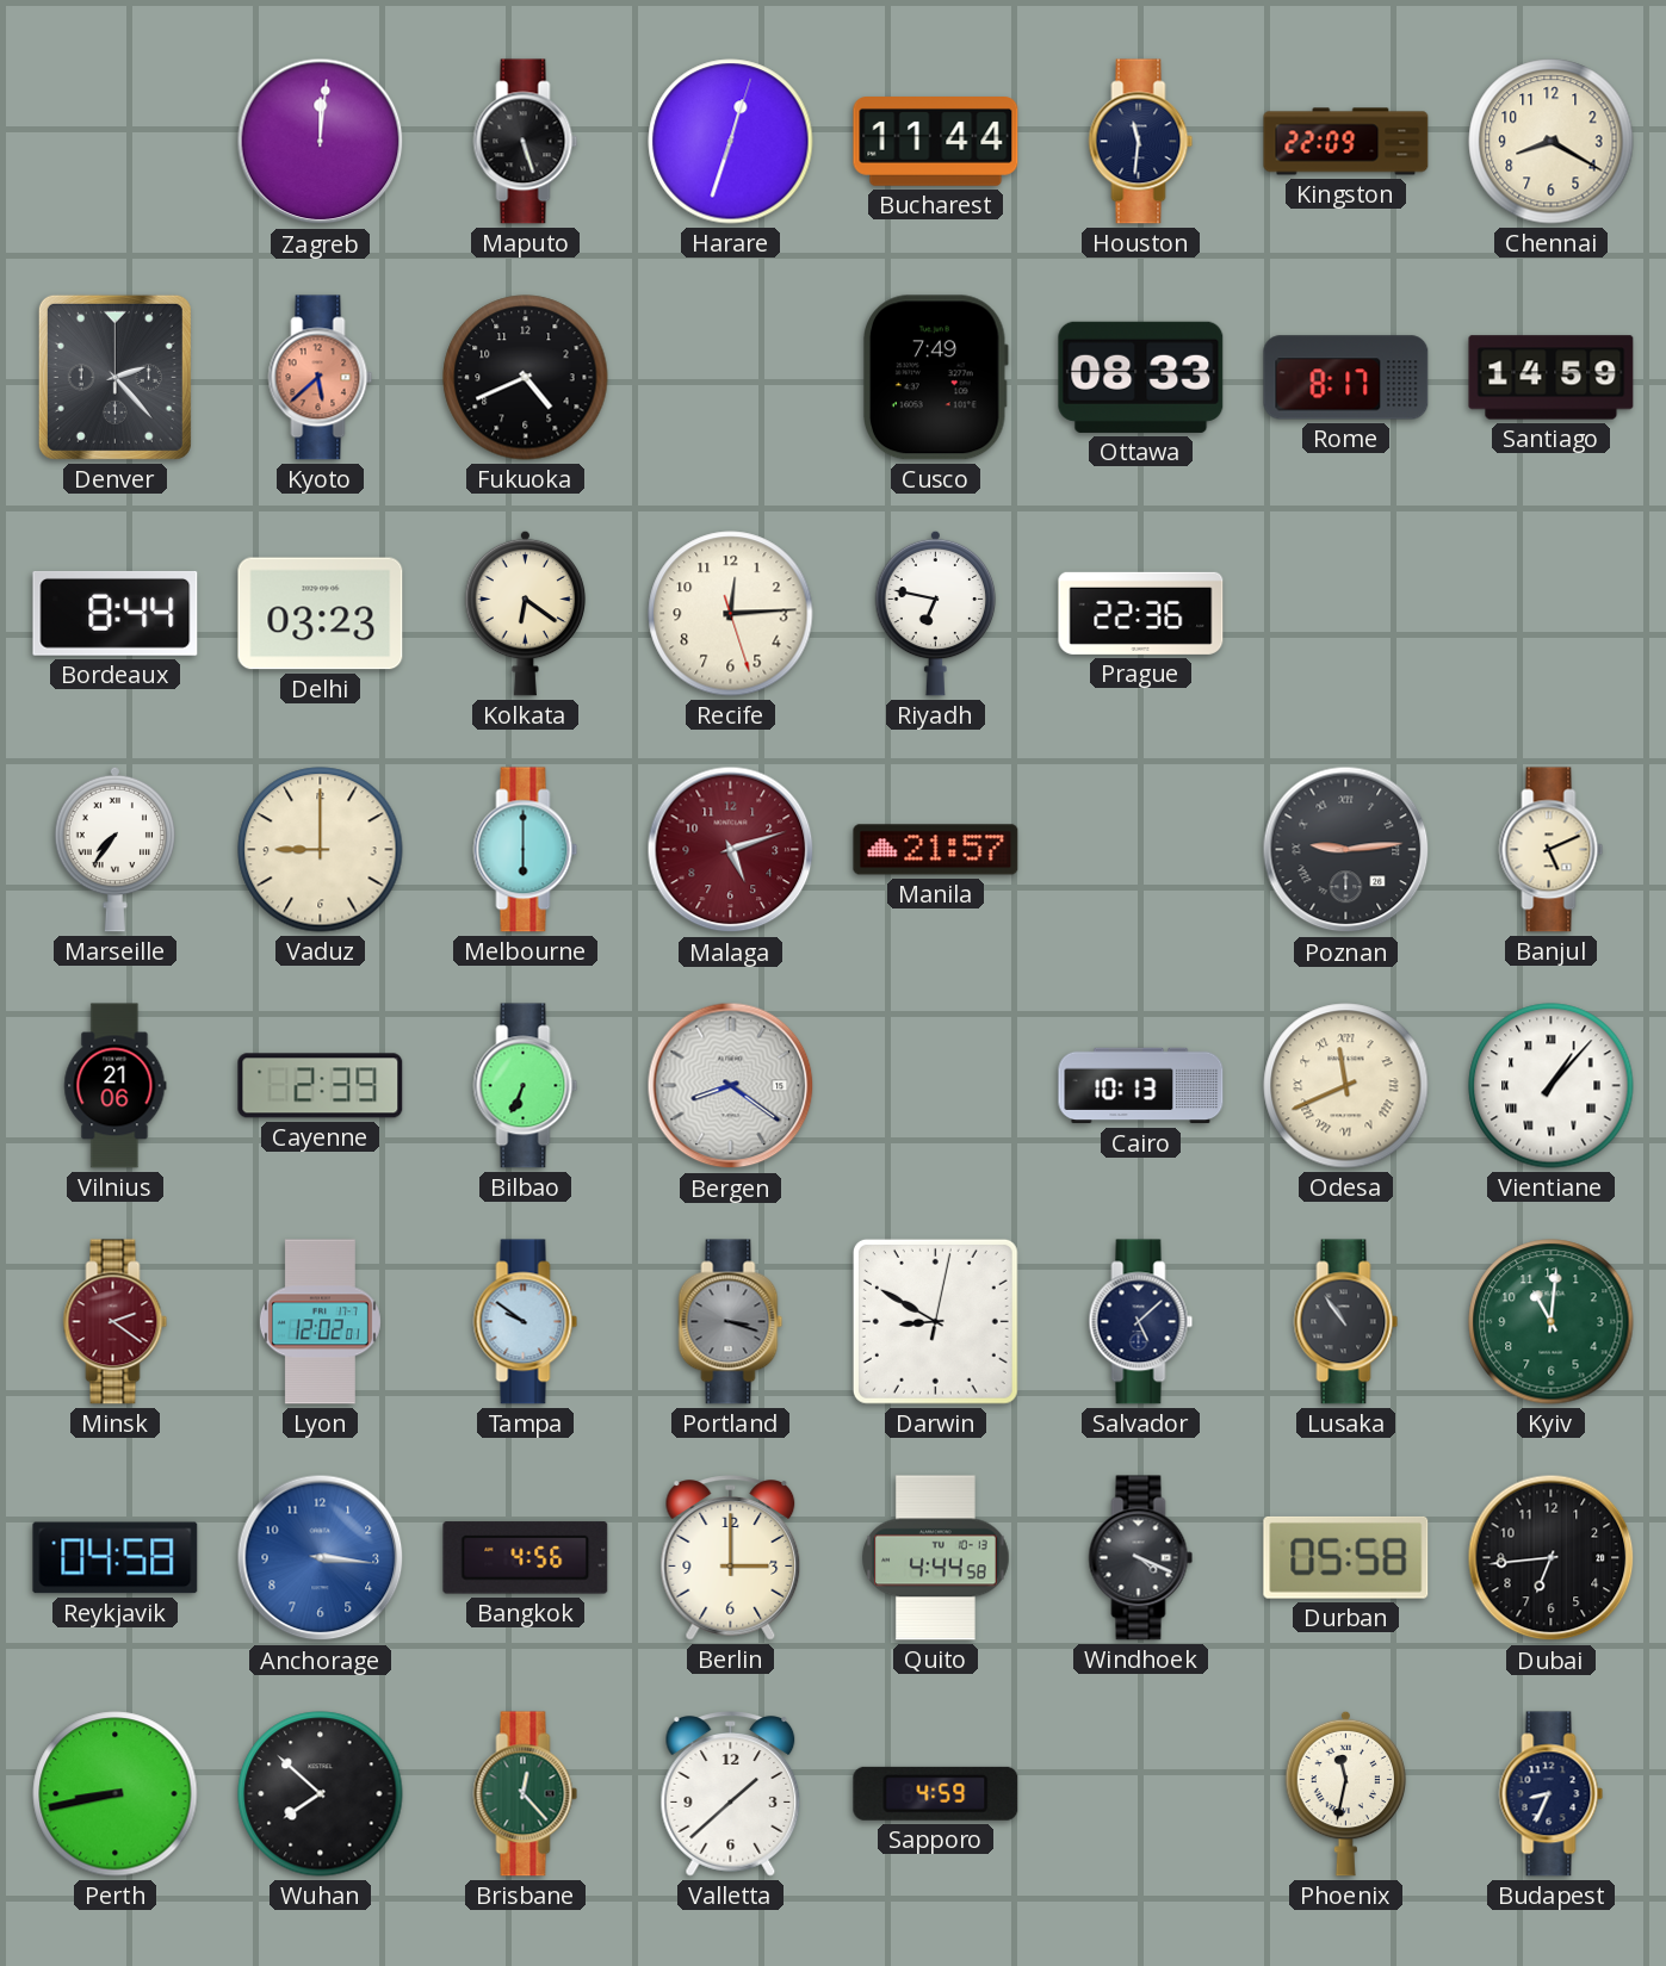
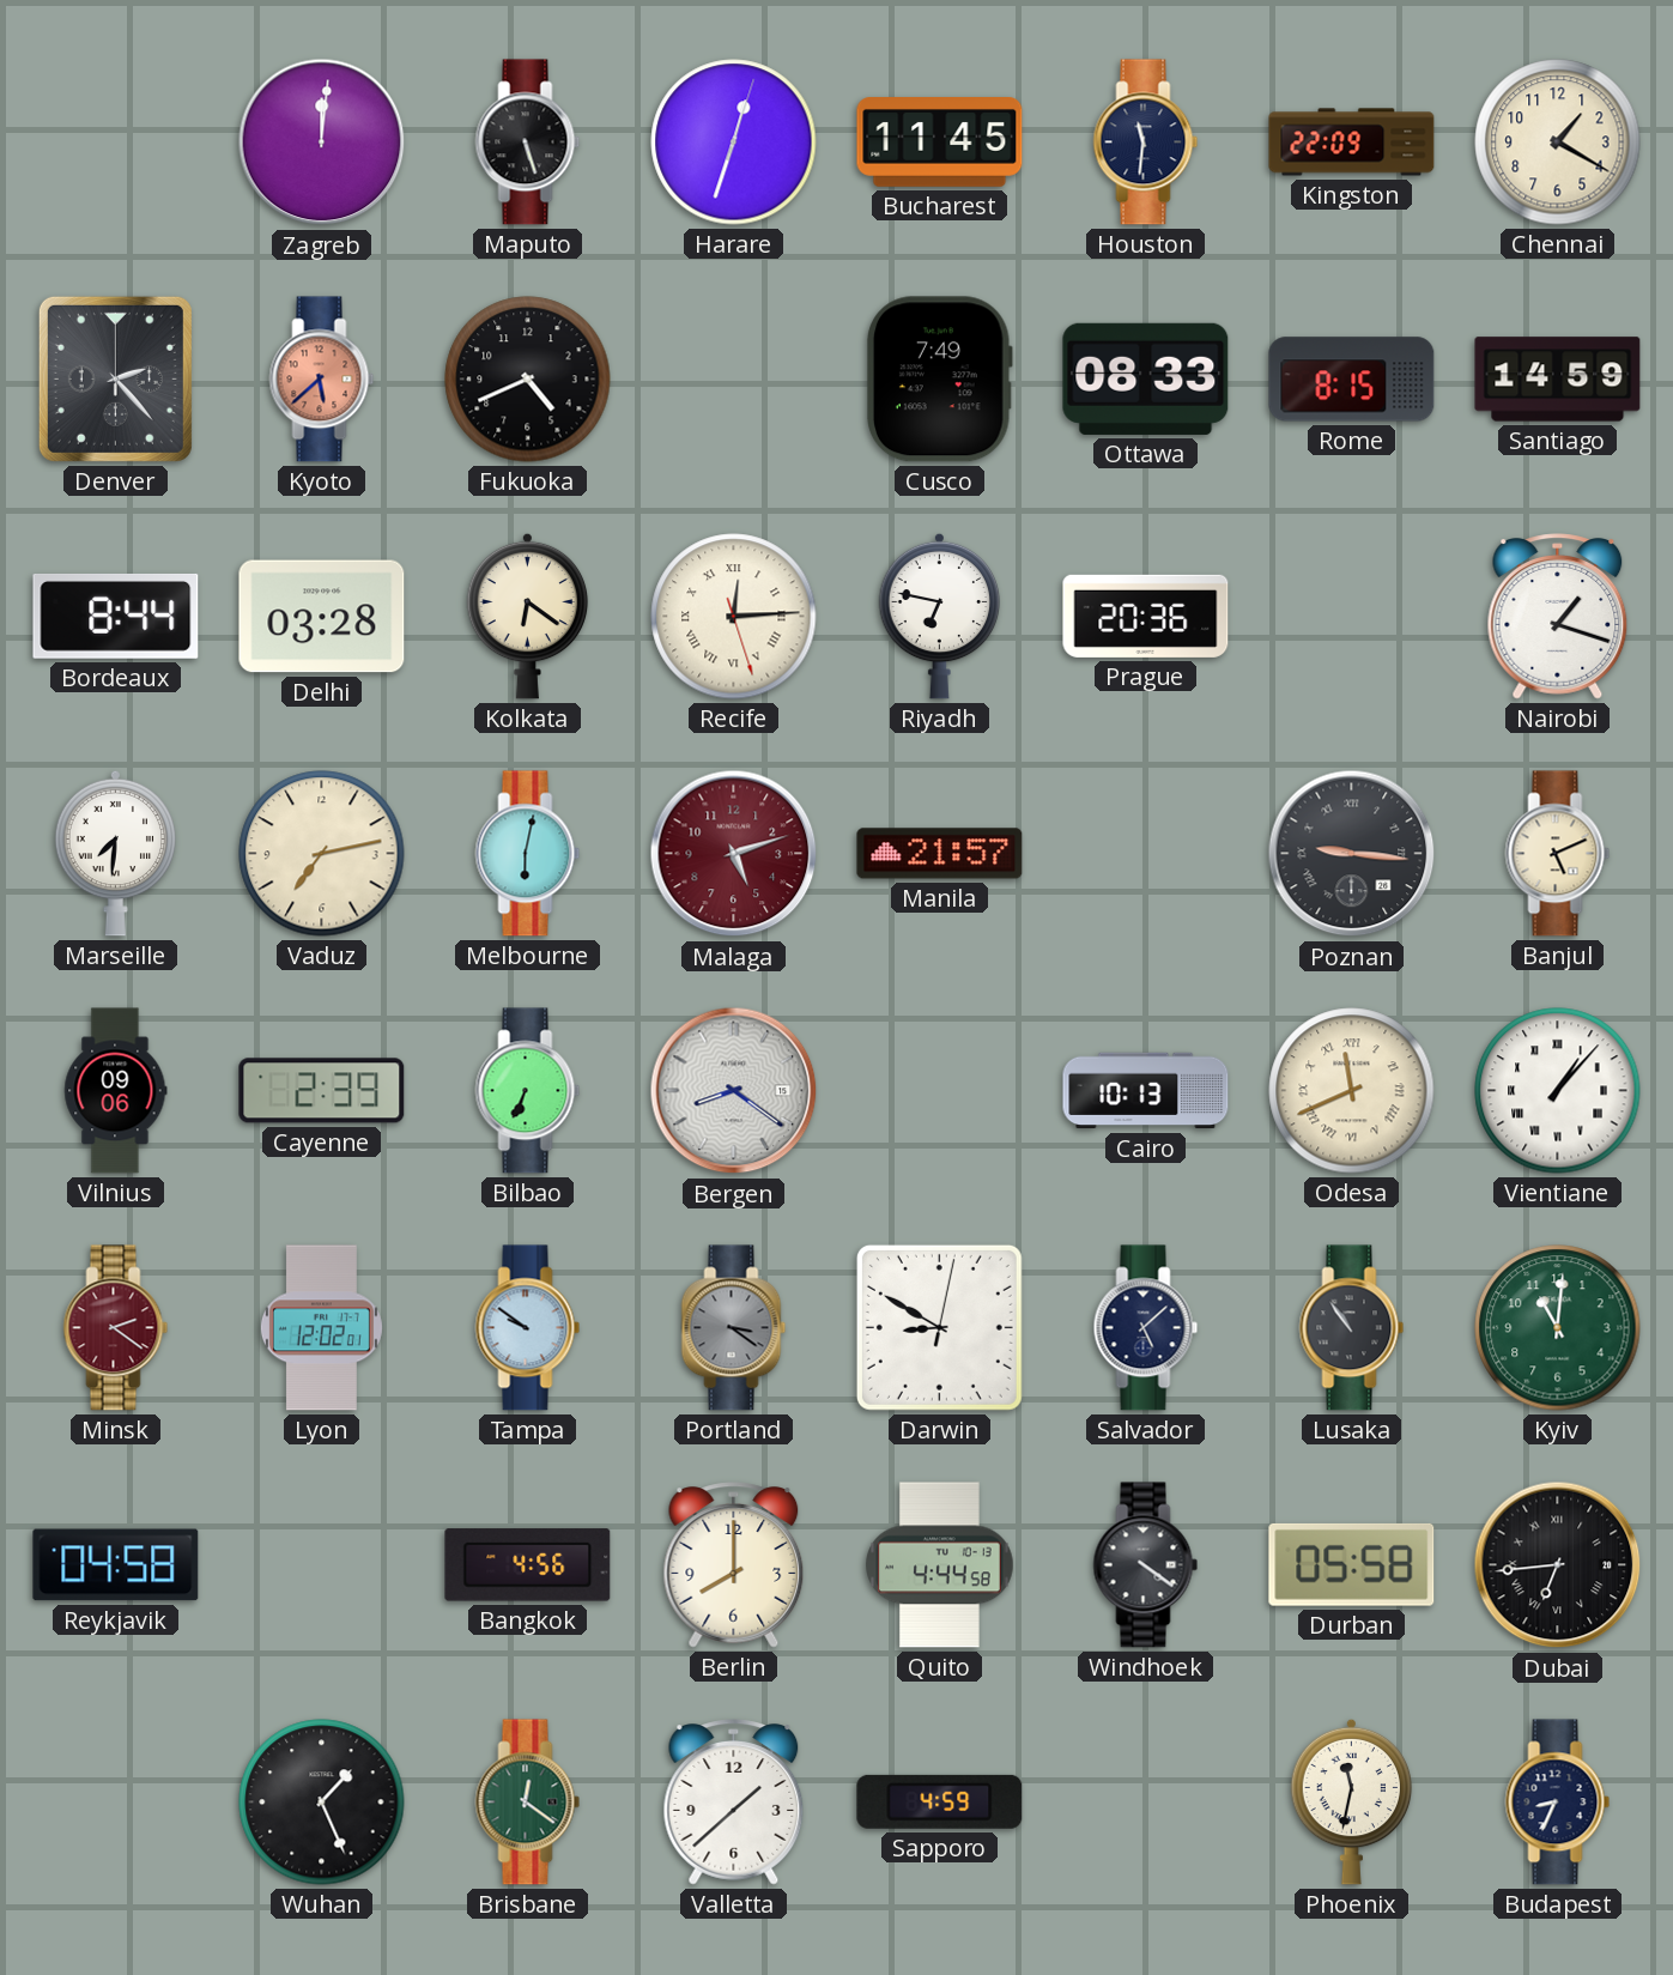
Bucharest: 11:44 -> 11:45
Chennai: 8:20 -> 1:20
Rome: 8:17 -> 8:15
Delhi: 03:23 -> 03:28
Recife numerals: Arabic -> Roman
Prague: 22:36 -> 20:36
Nairobi: none -> 1:18
Marseille: 7:36 -> 7:31
Vaduz: 9:00 -> 7:13
Melbourne: 6:00 -> 6:02
Poznan: 9:14 -> 9:16
Vilnius: 21:06 -> 09:06
Portland: 3:18 -> 3:21
Anchorage: 3:16 -> none
Berlin: 3:00 -> 8:00
Windhoek: 4:19 -> 4:21
Dubai numerals: Arabic -> Roman
Perth: 8:43 -> none
Wuhan: 7:52 -> 1:26
Brisbane: 12:23 -> 12:21
